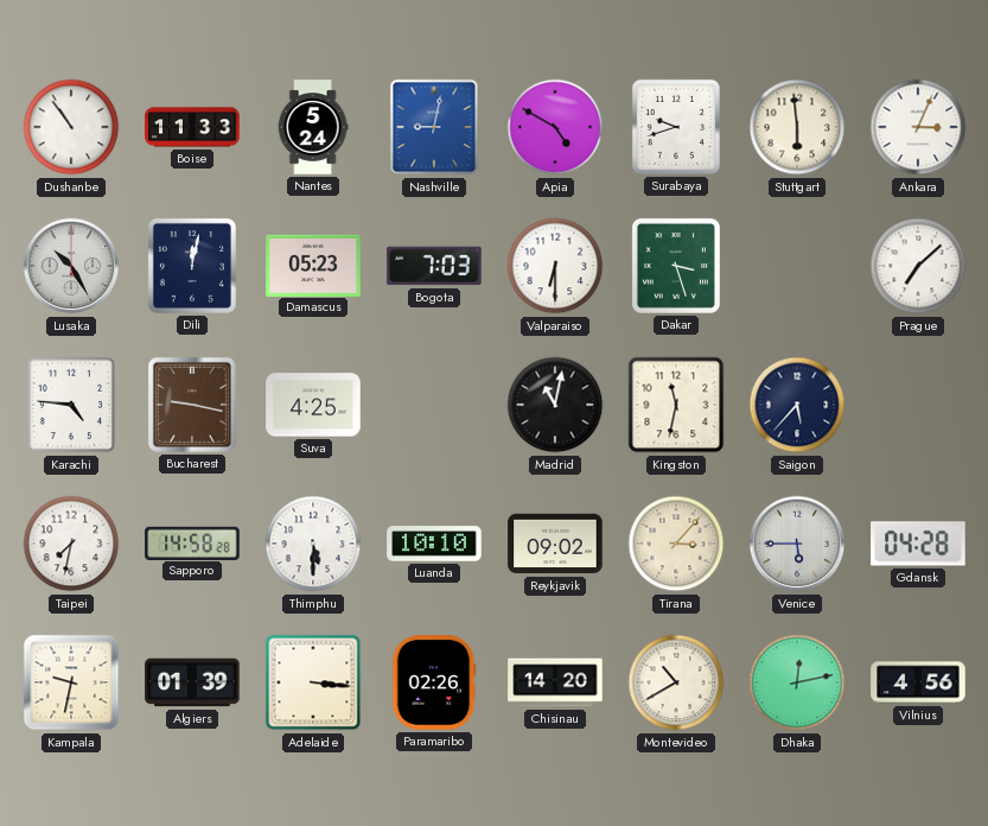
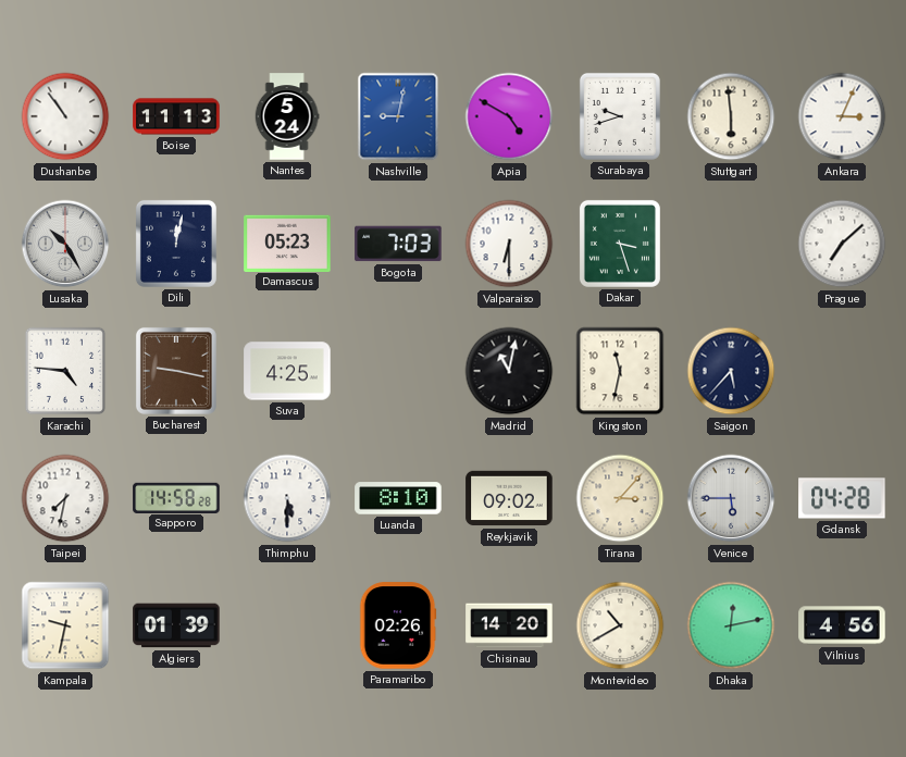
Boise: 11:33 -> 11:13
Luanda: 10:10 -> 8:10
Adelaide: 3:16 -> none
